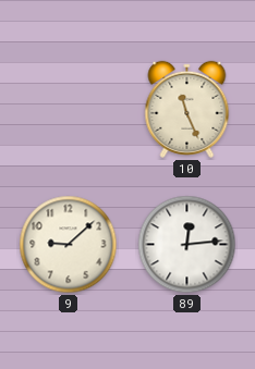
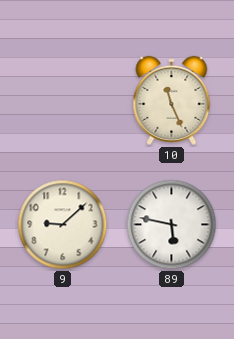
89: 12:14 -> 5:47
